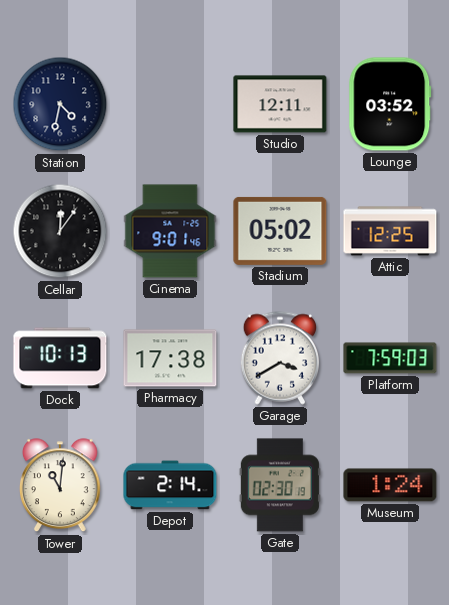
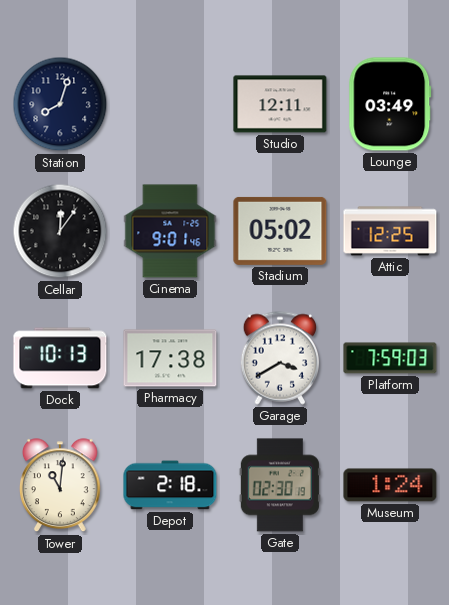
Station: 4:32 -> 8:03
Lounge: 03:52 -> 03:49
Depot: 2:14 -> 2:18
